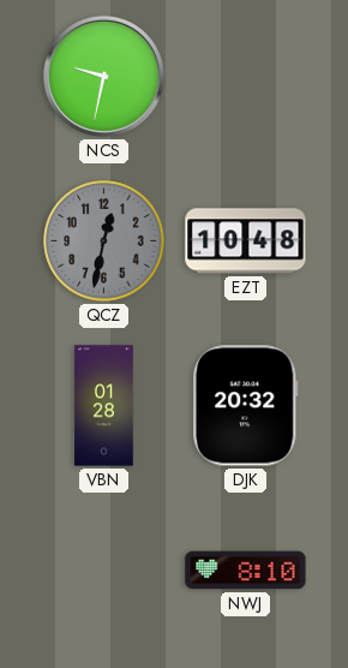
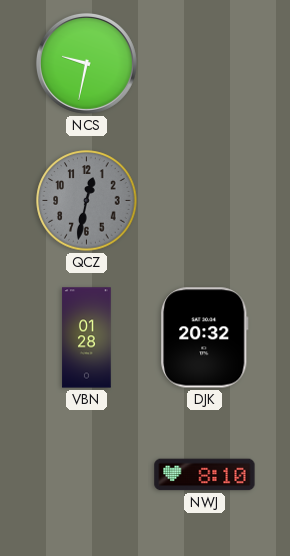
EZT: 10:48 -> none
